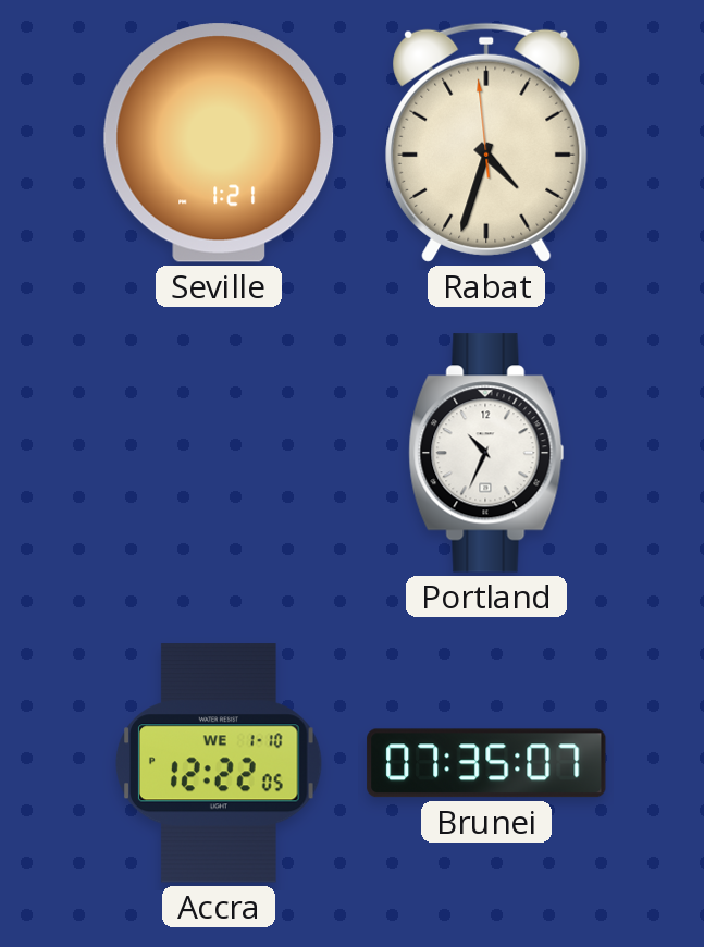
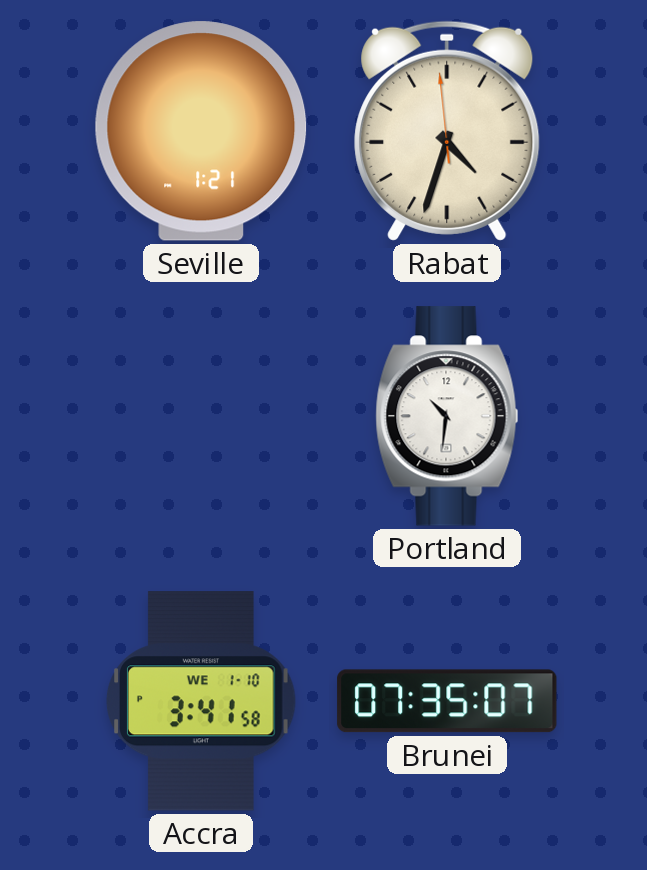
Portland: 10:34 -> 10:31
Accra: 12:22 -> 3:41
